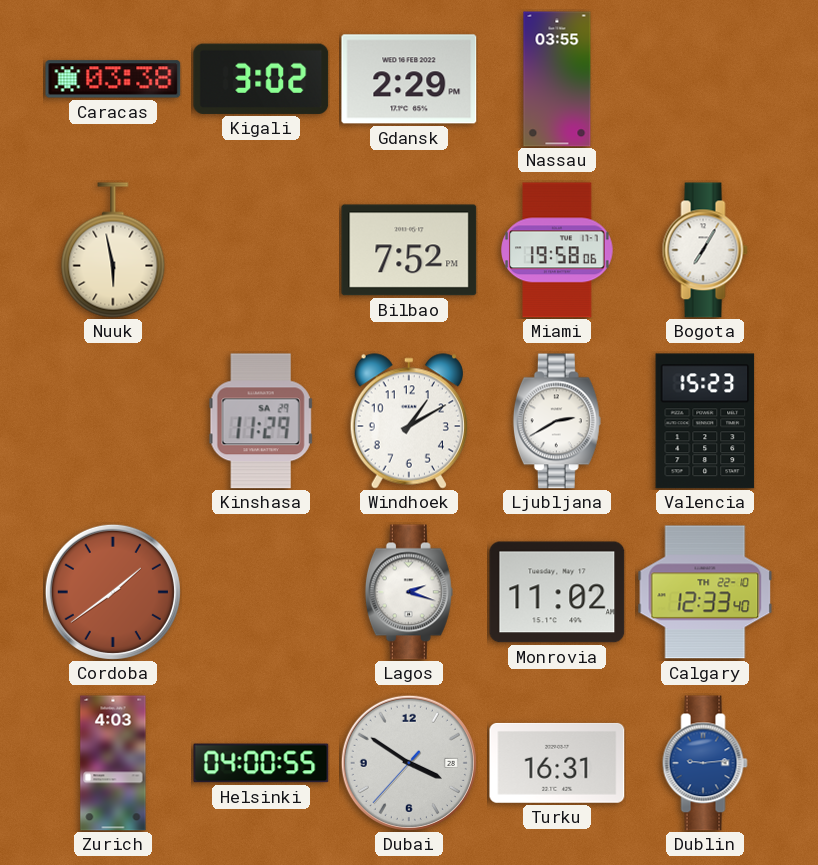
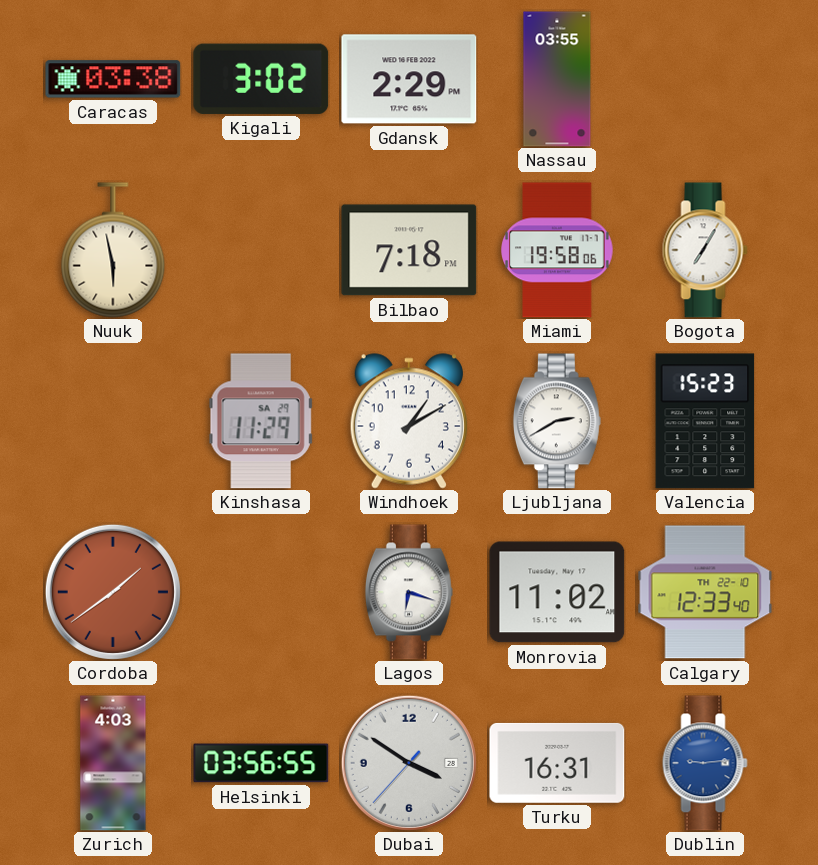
Bilbao: 7:52 -> 7:18
Lagos: 2:18 -> 6:18
Helsinki: 04:00 -> 03:56
